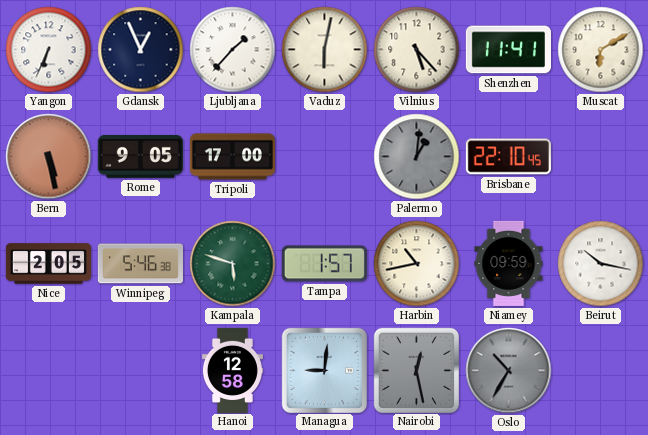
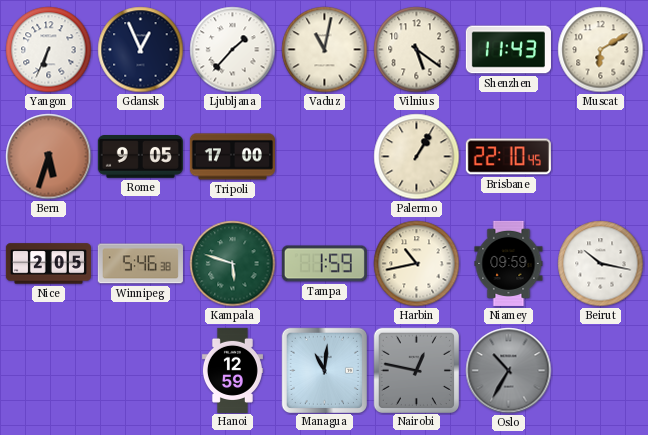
Vaduz: 6:02 -> 11:02
Vilnius: 5:23 -> 5:21
Shenzhen: 11:41 -> 11:43
Bern: 5:28 -> 5:33
Palermo: 1:01 -> 1:05
Palermo dial: grey -> cream
Tampa: 1:57 -> 1:59
Hanoi: 12:58 -> 12:59
Managua: 9:01 -> 11:01
Nairobi: 12:28 -> 12:47
